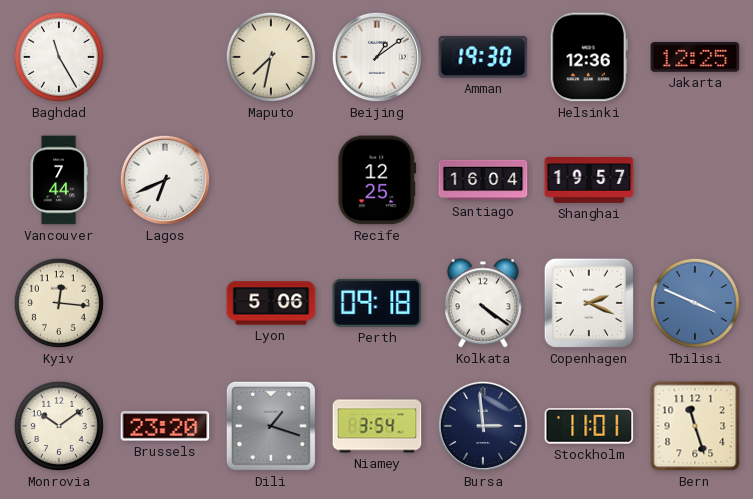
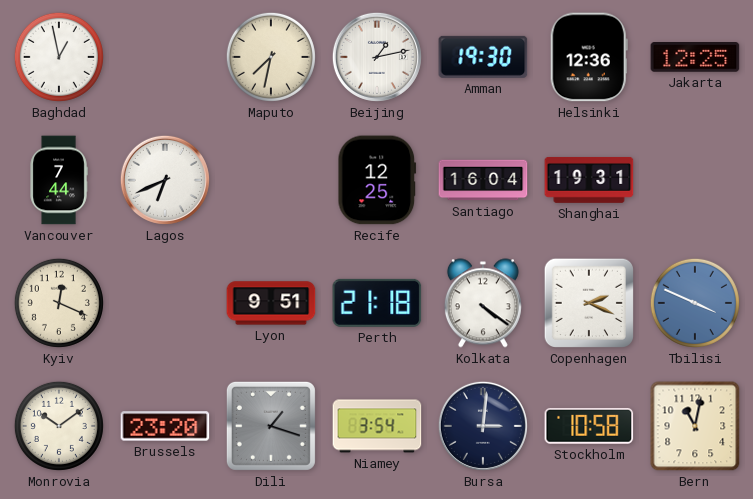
Baghdad: 11:25 -> 12:58
Beijing: 1:09 -> 1:13
Shanghai: 19:57 -> 19:31
Kyiv: 12:16 -> 12:19
Lyon: 5:06 -> 9:51
Perth: 09:18 -> 21:18
Bursa: 2:59 -> 3:01
Stockholm: 11:01 -> 10:58
Bern: 11:27 -> 11:02
